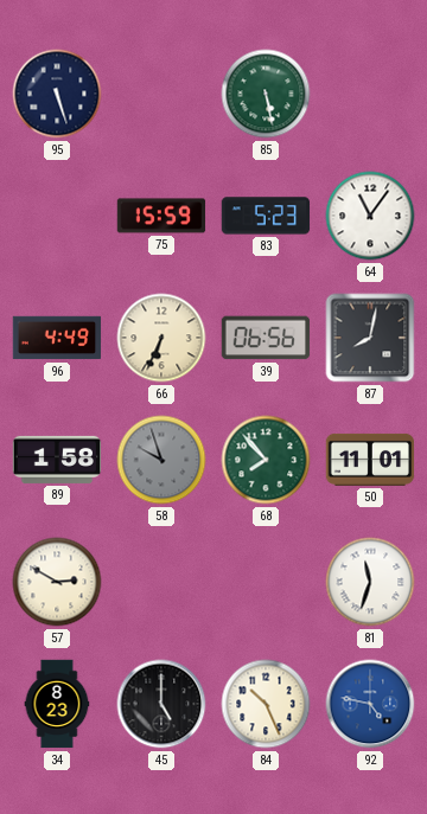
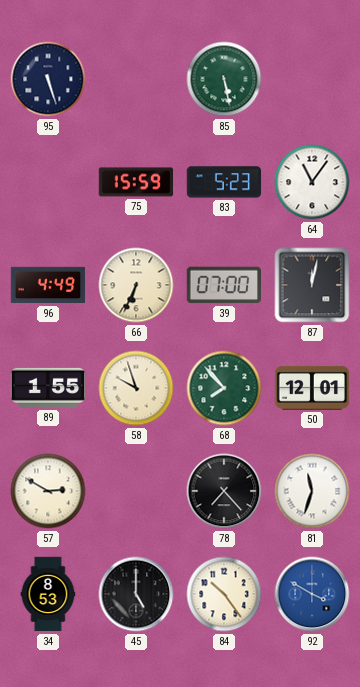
39: 06:56 -> 07:00
87: 8:02 -> 12:02
89: 1:58 -> 1:55
58 dial: grey -> cream
50: 11:01 -> 12:01
78: none -> 7:23
34: 8:23 -> 8:53
84: 10:26 -> 10:24
92: 4:47 -> 3:50
